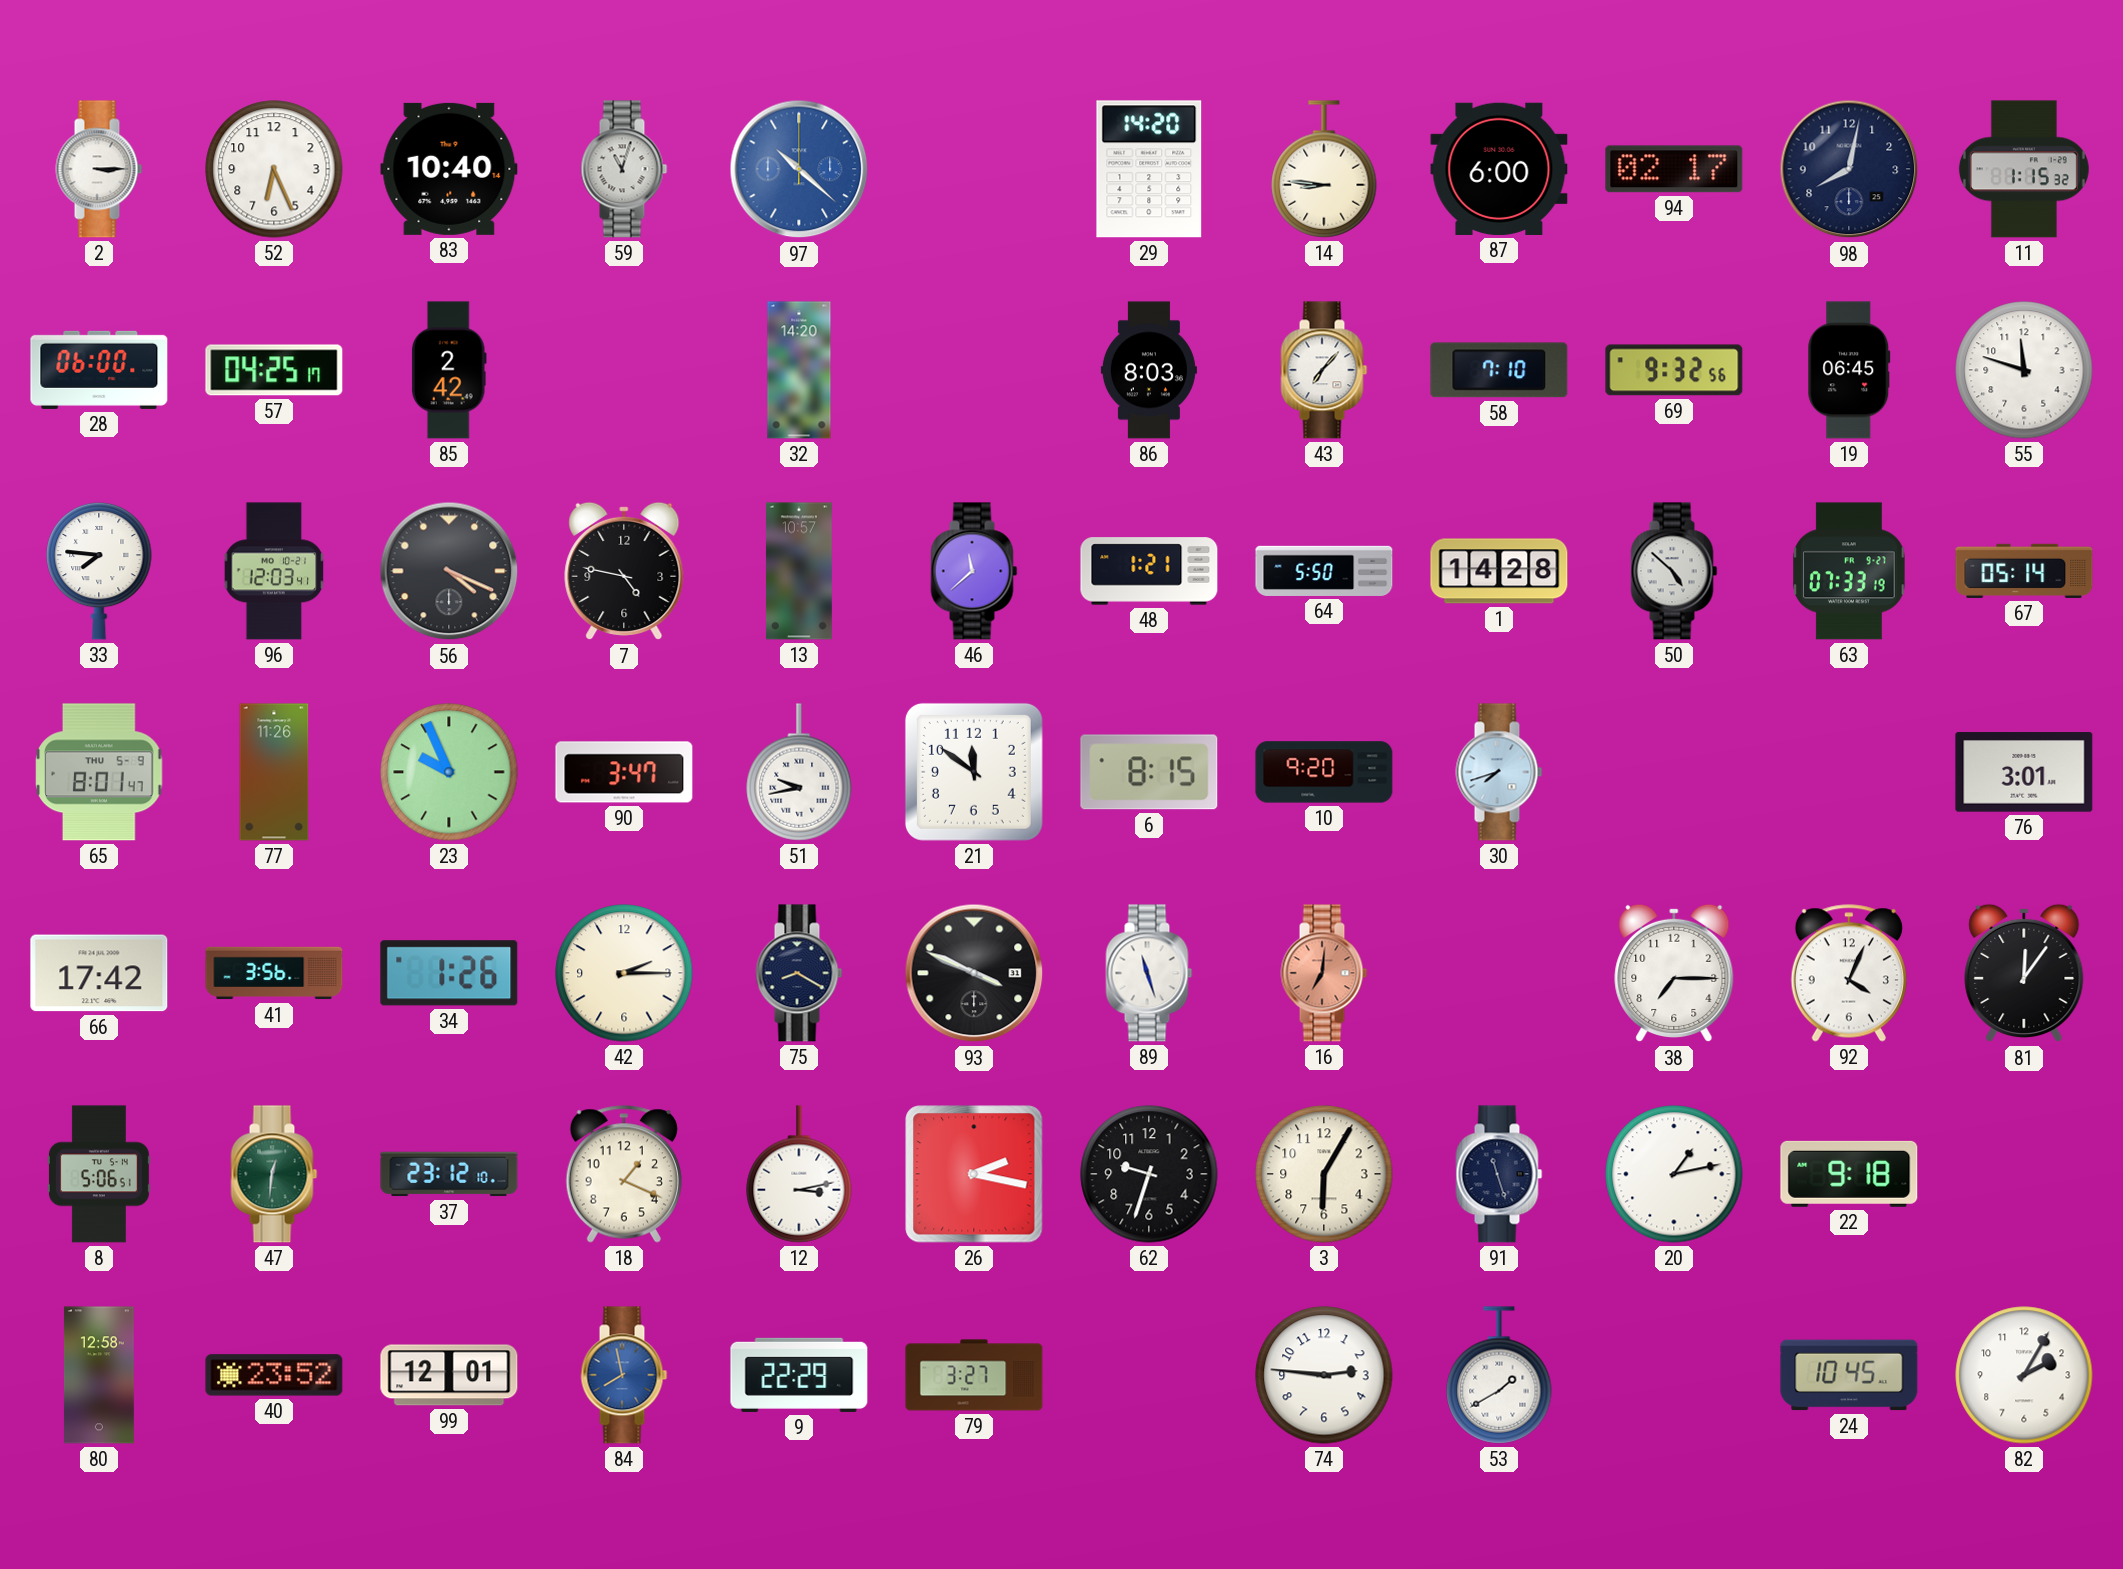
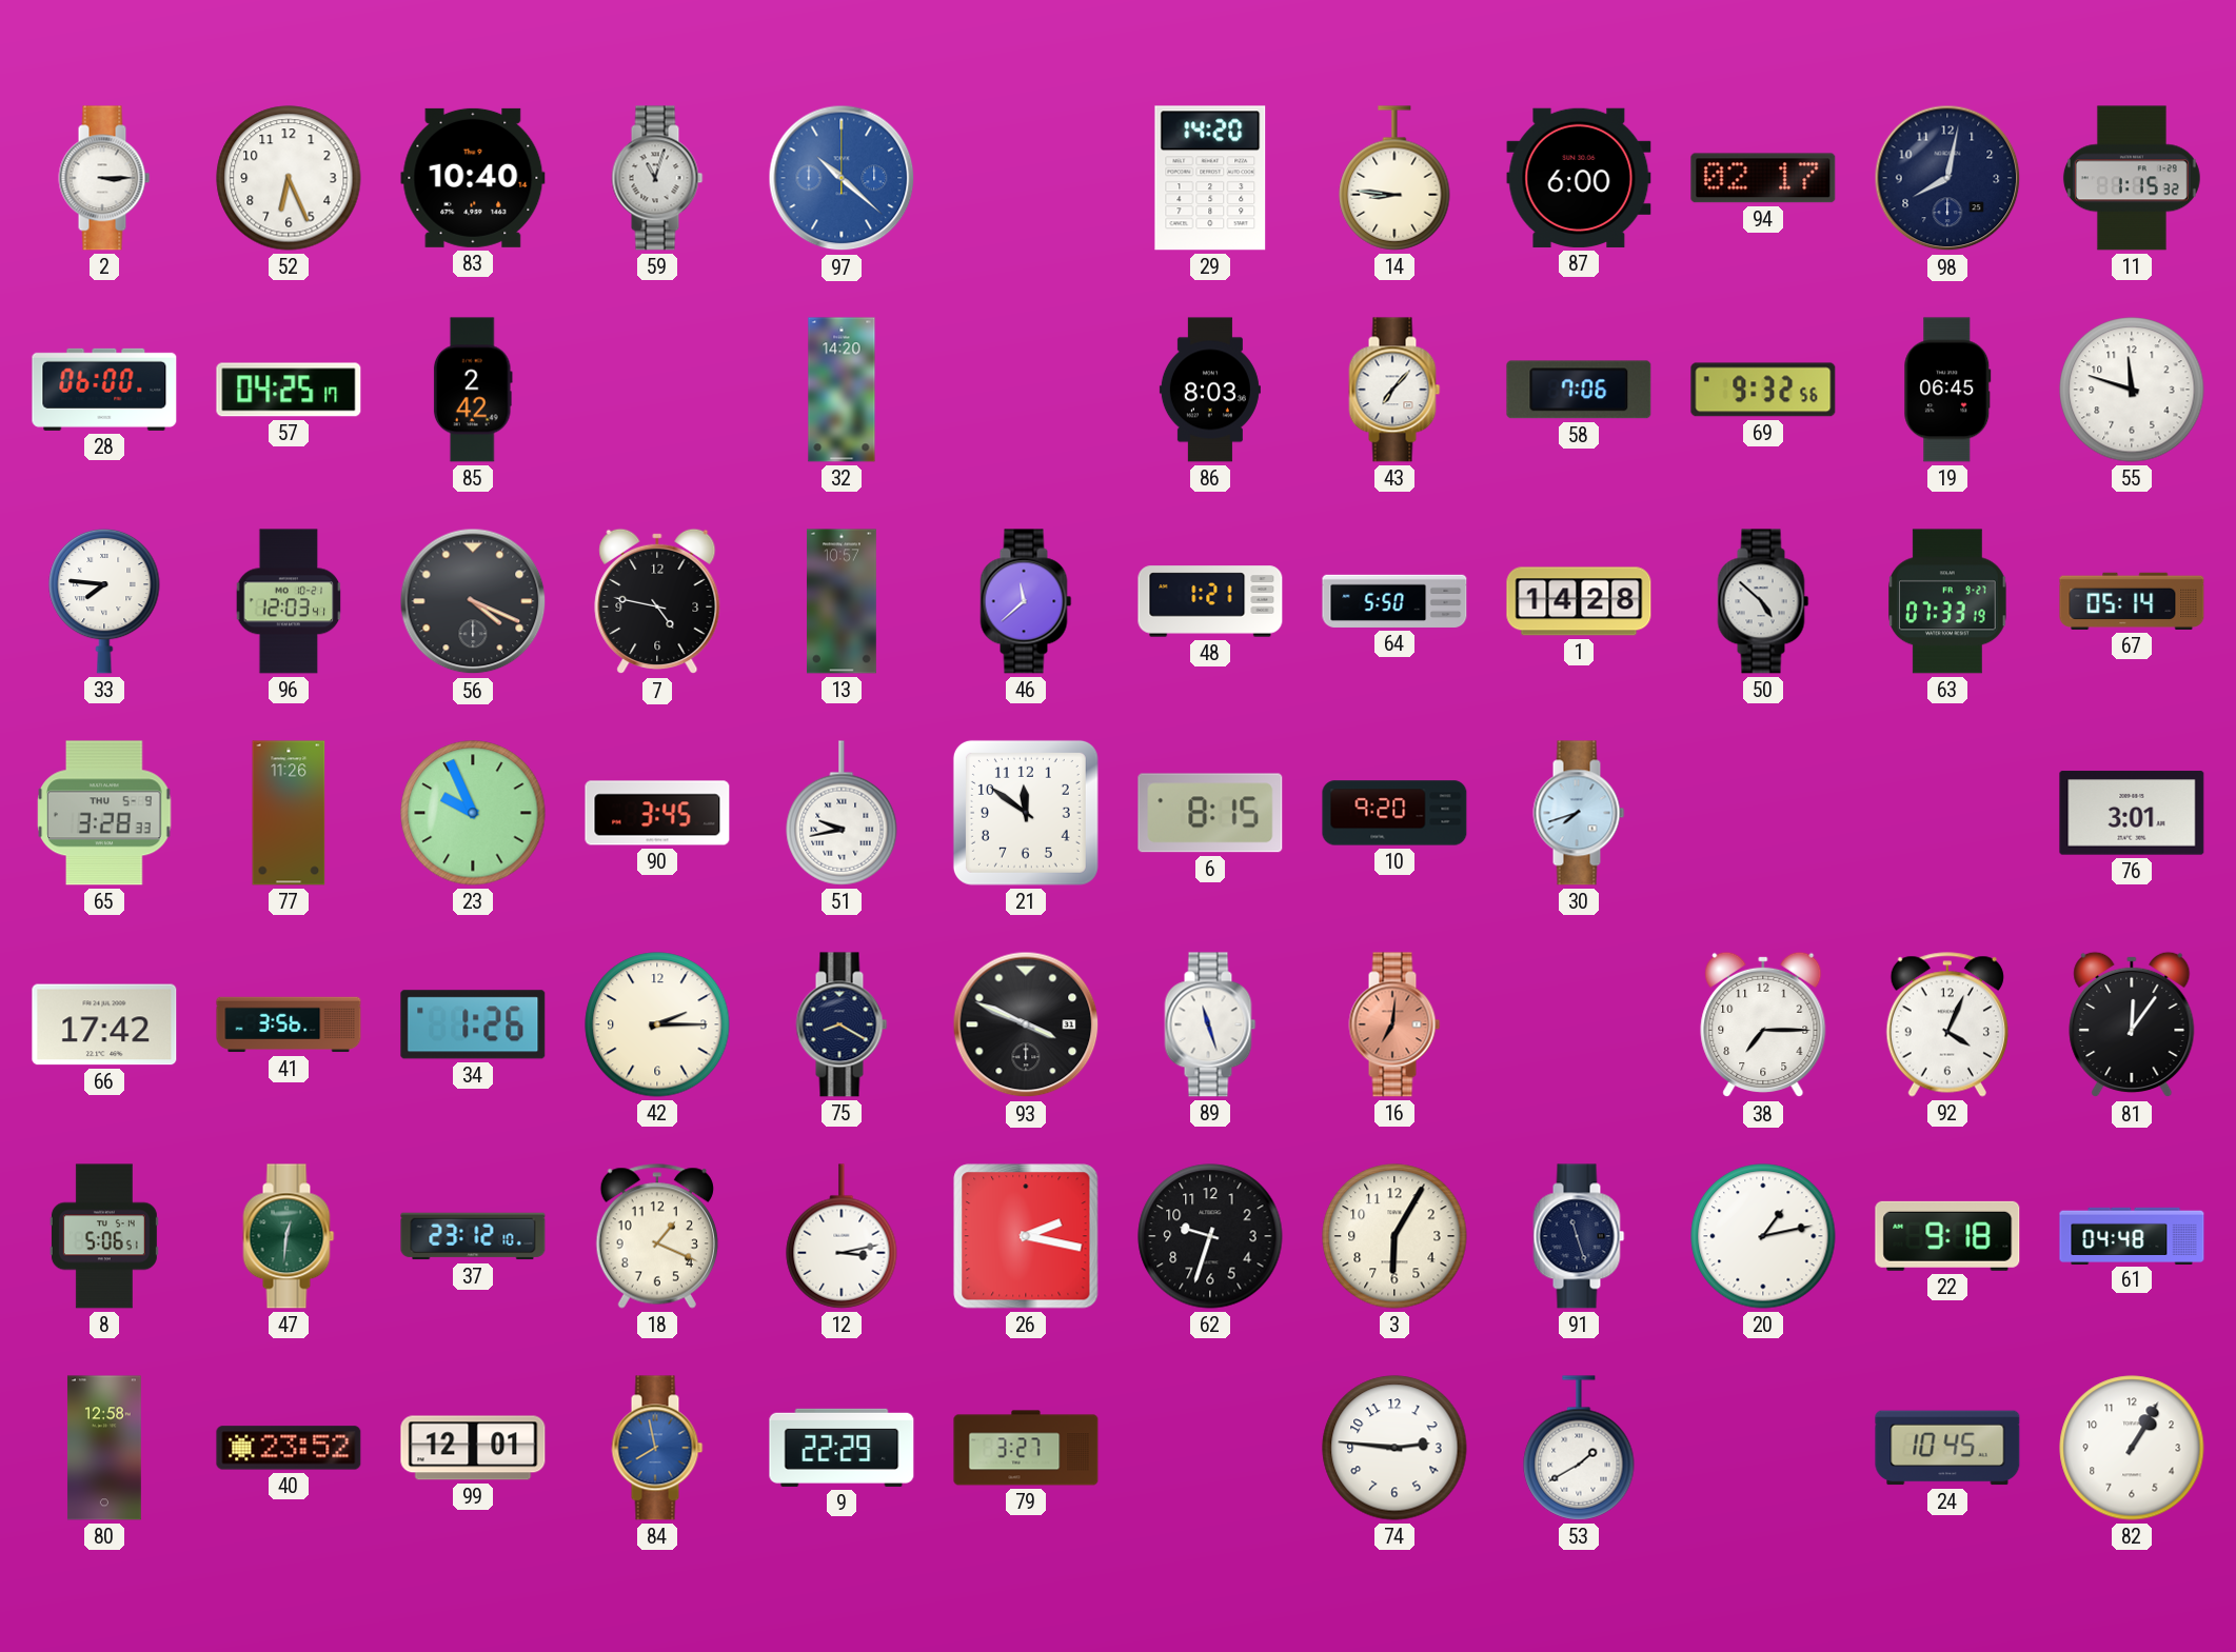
58: 7:10 -> 7:06
65: 8:01 -> 3:28
90: 3:47 -> 3:45
61: none -> 04:48
82: 2:05 -> 1:05
